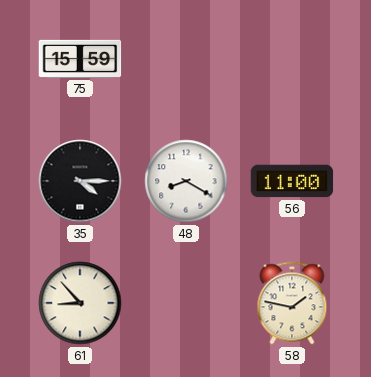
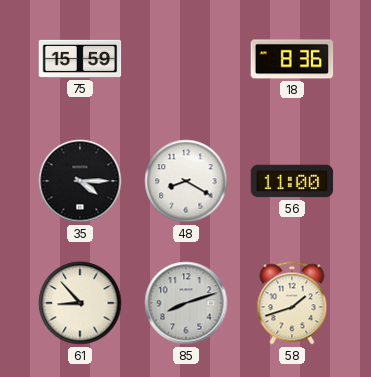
18: none -> 8:36
85: none -> 8:12
58: 1:47 -> 1:42
